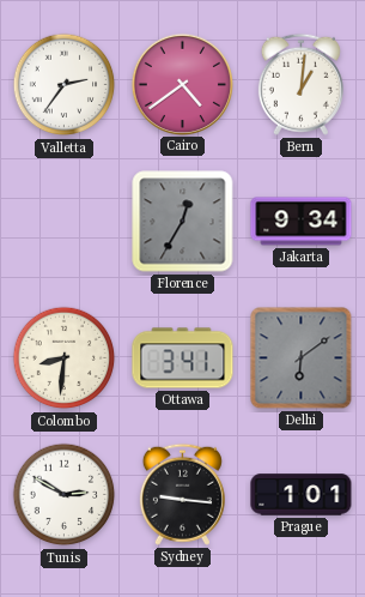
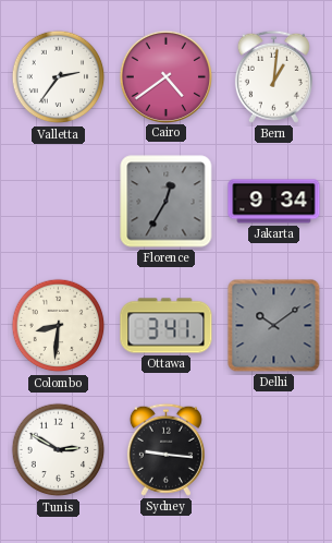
Delhi: 6:09 -> 10:09
Prague: 1:01 -> none
